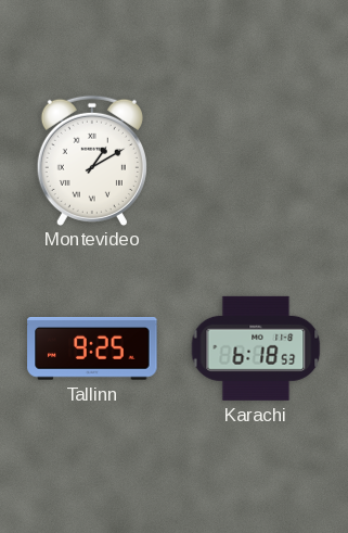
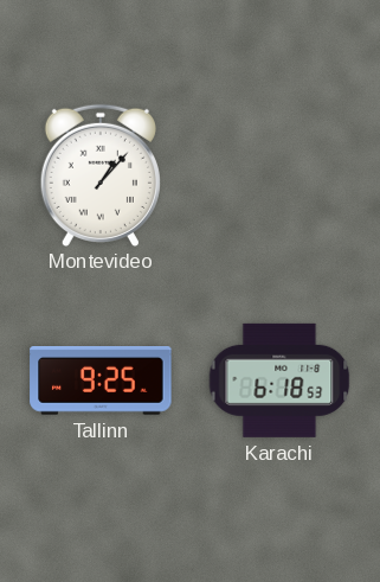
Montevideo: 1:10 -> 1:07
